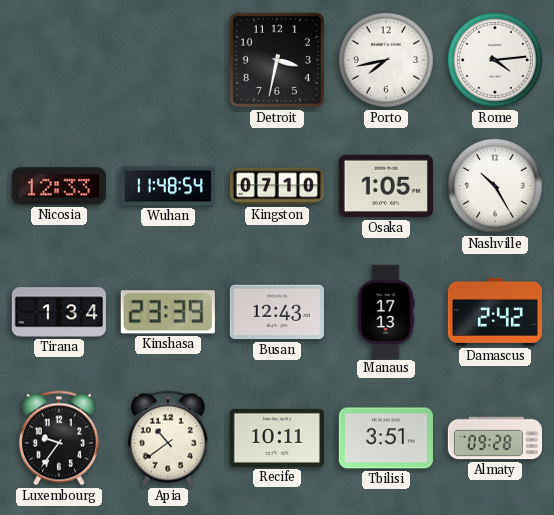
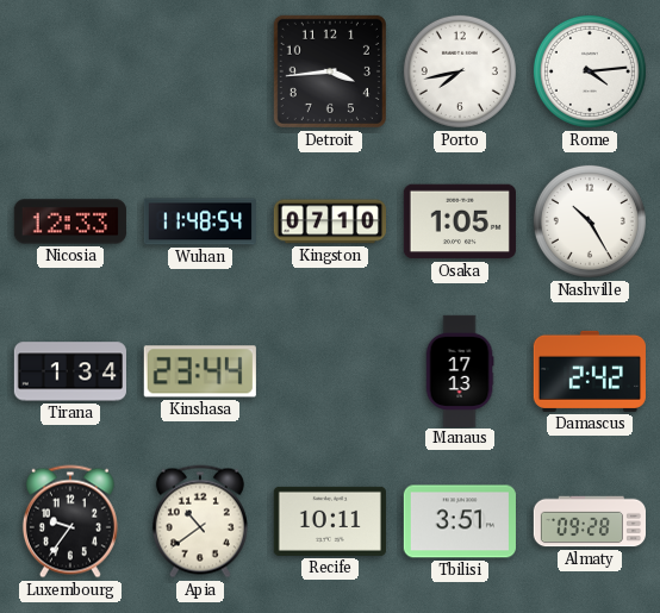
Detroit: 3:32 -> 3:44
Kinshasa: 23:39 -> 23:44
Busan: 12:43 -> none
